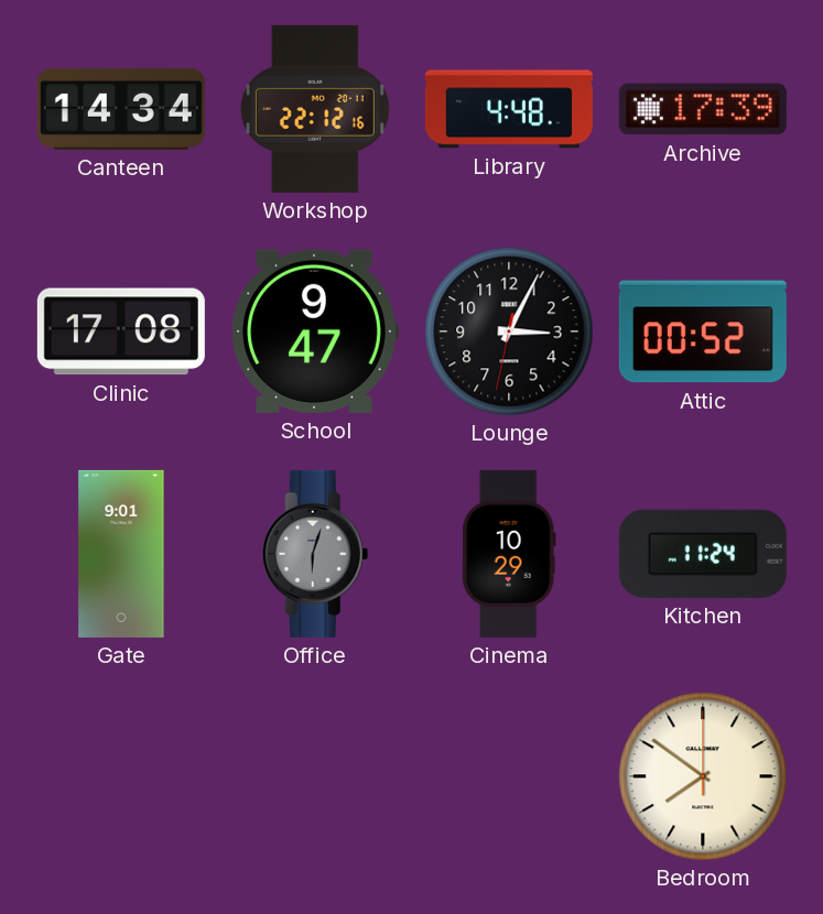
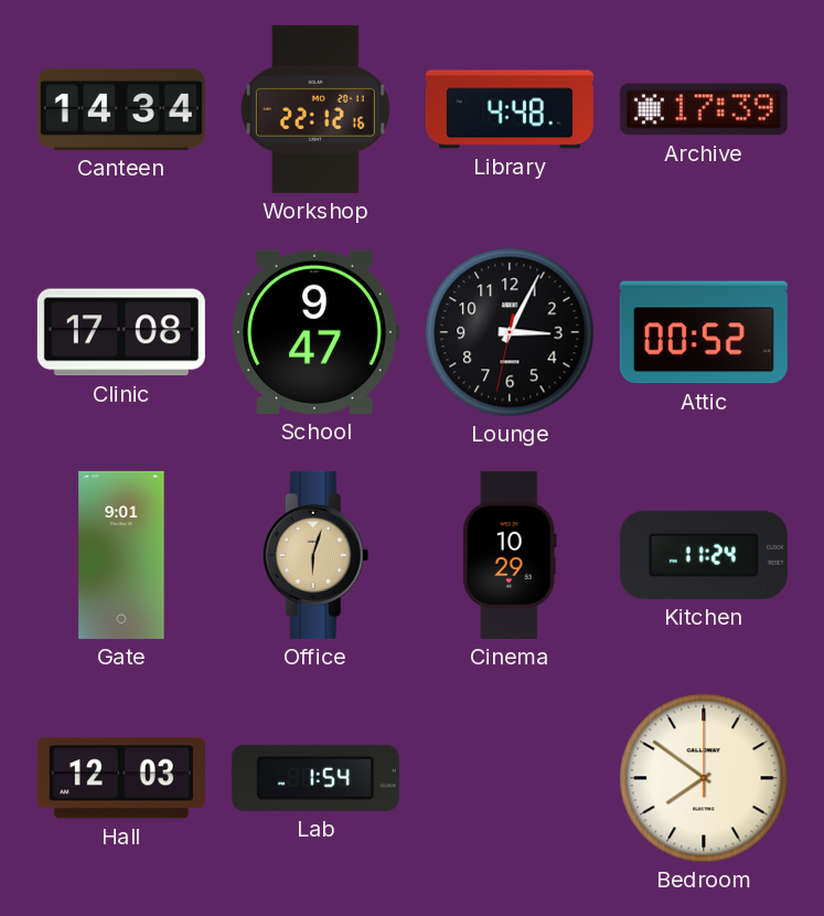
Office dial: grey -> champagne
Hall: none -> 12:03
Lab: none -> 1:54
